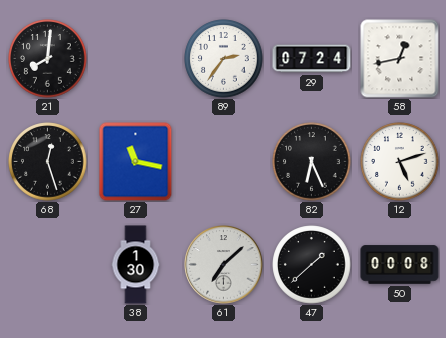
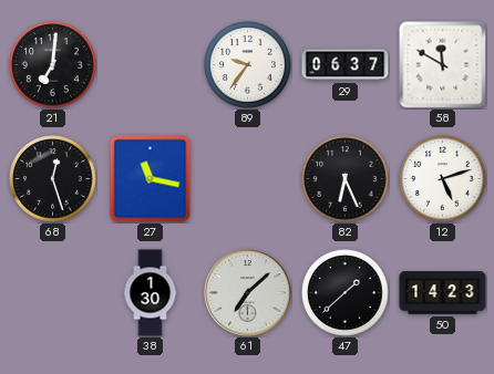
21: 8:01 -> 7:01
89: 2:36 -> 9:36
29: 07:24 -> 06:37
58: 12:43 -> 11:50
50: 00:08 -> 14:23
